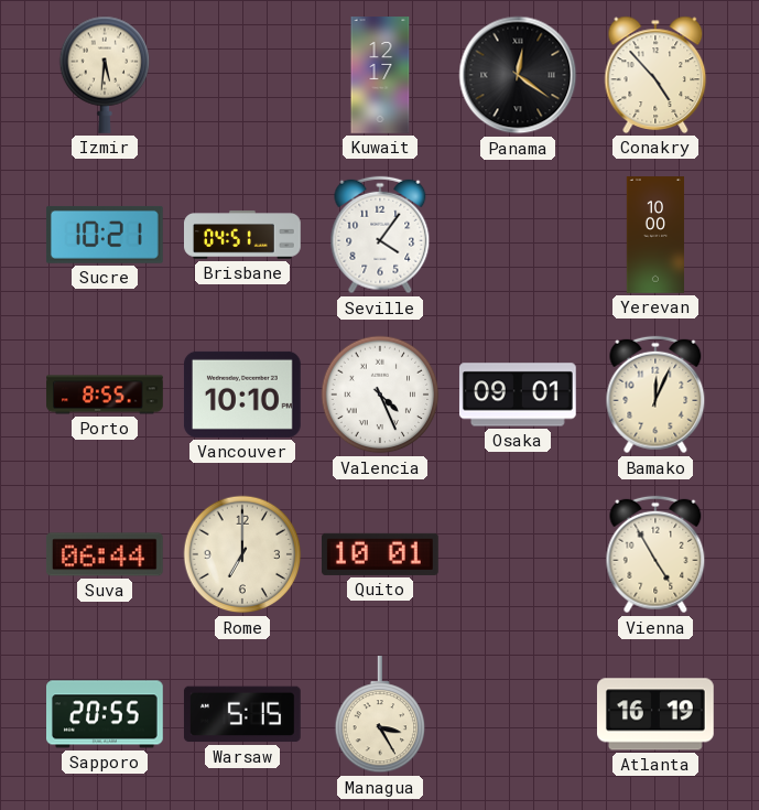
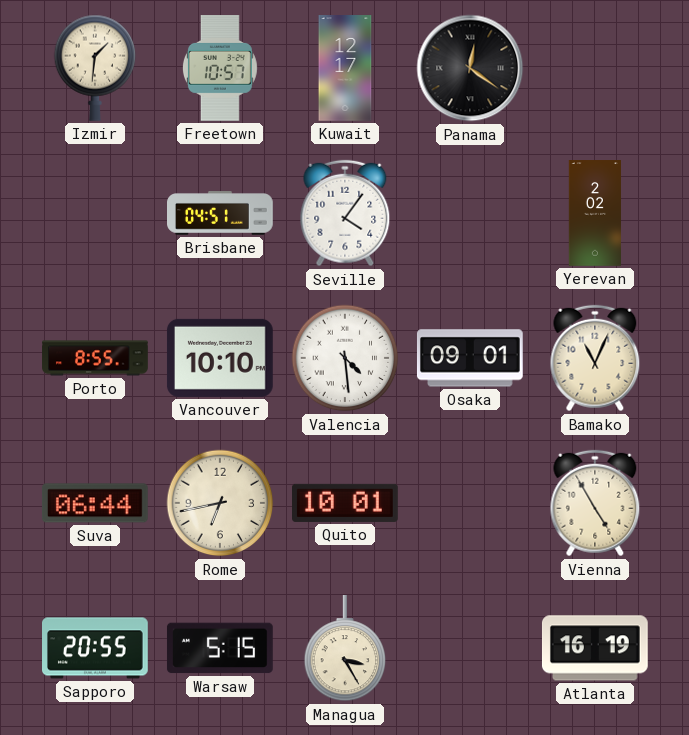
Izmir: 5:31 -> 1:31
Freetown: none -> 10:57
Conakry: 4:53 -> none
Sucre: 10:21 -> none
Yerevan: 10:00 -> 2:02
Valencia: 4:26 -> 4:29
Bamako: 12:04 -> 11:04
Rome: 7:00 -> 6:43
